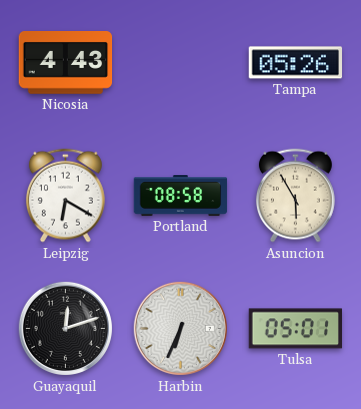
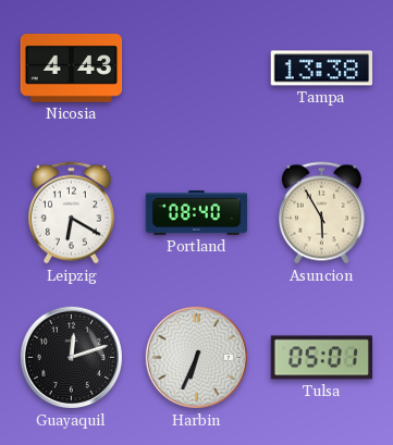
Tampa: 05:26 -> 13:38
Portland: 08:58 -> 08:40
